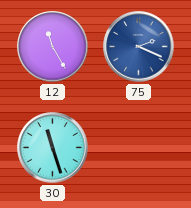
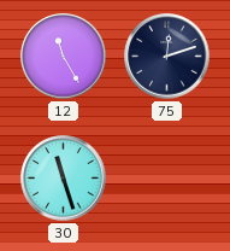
75: 2:19 -> 12:12
75 dial: blue -> navy
